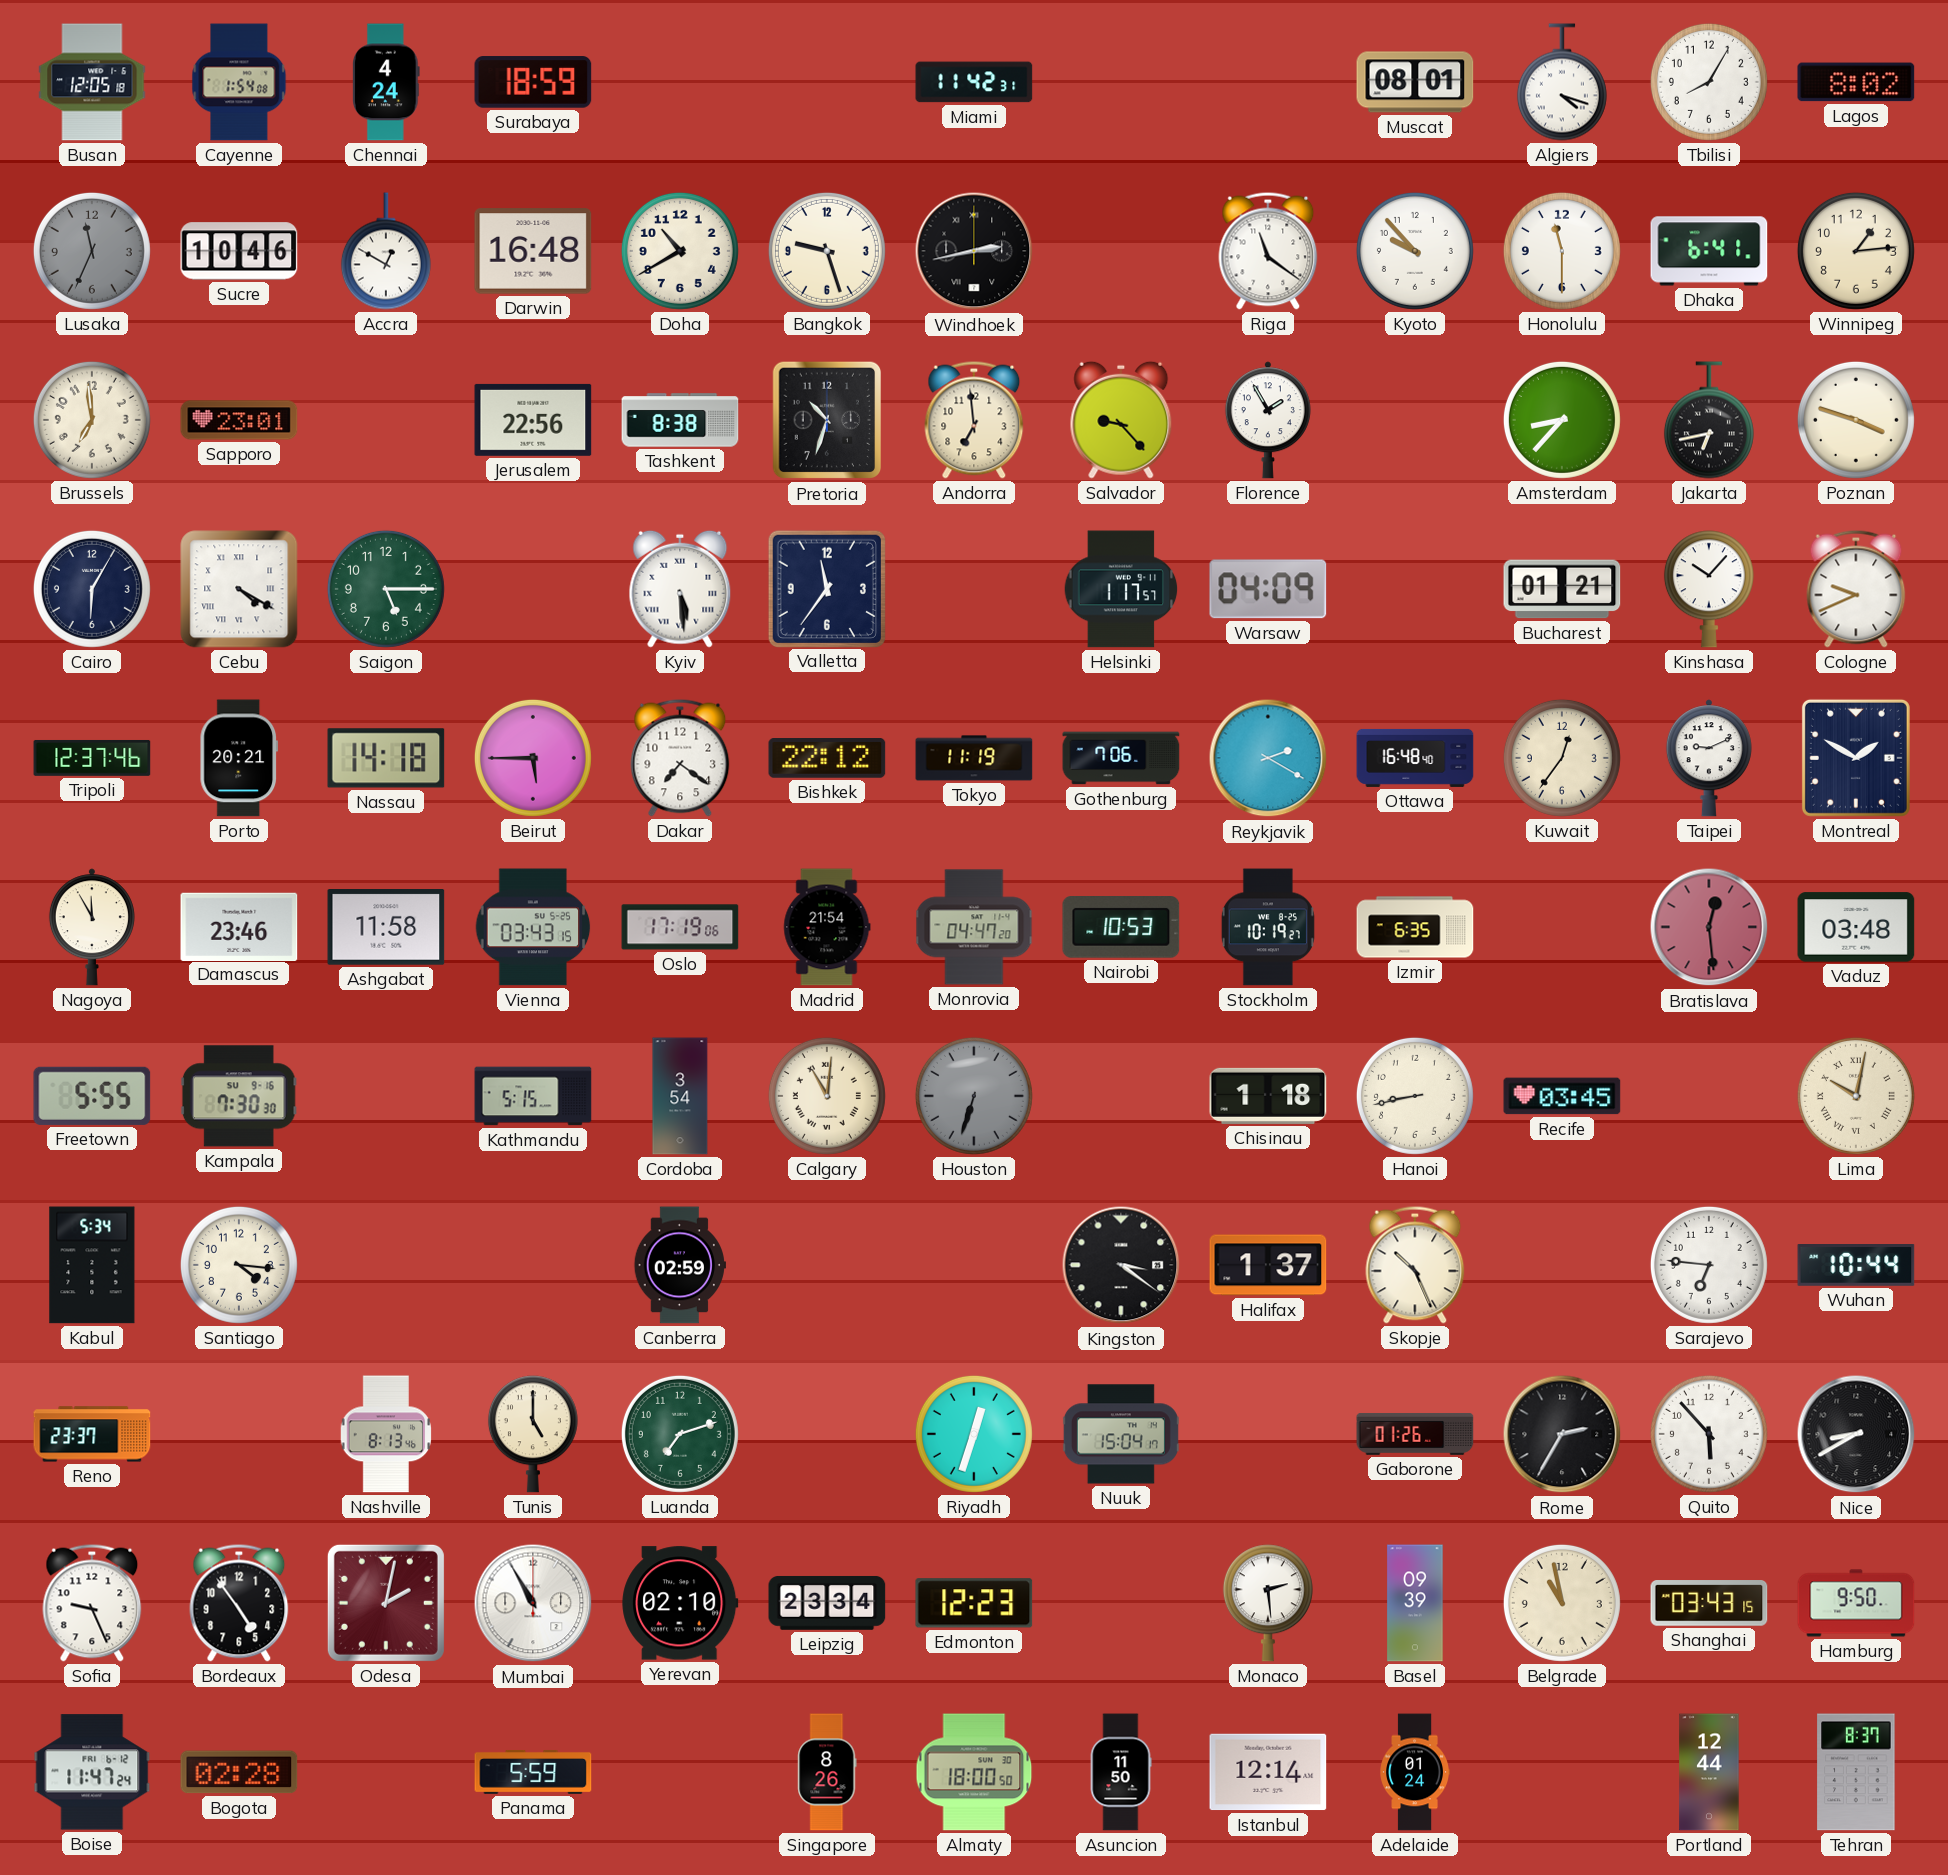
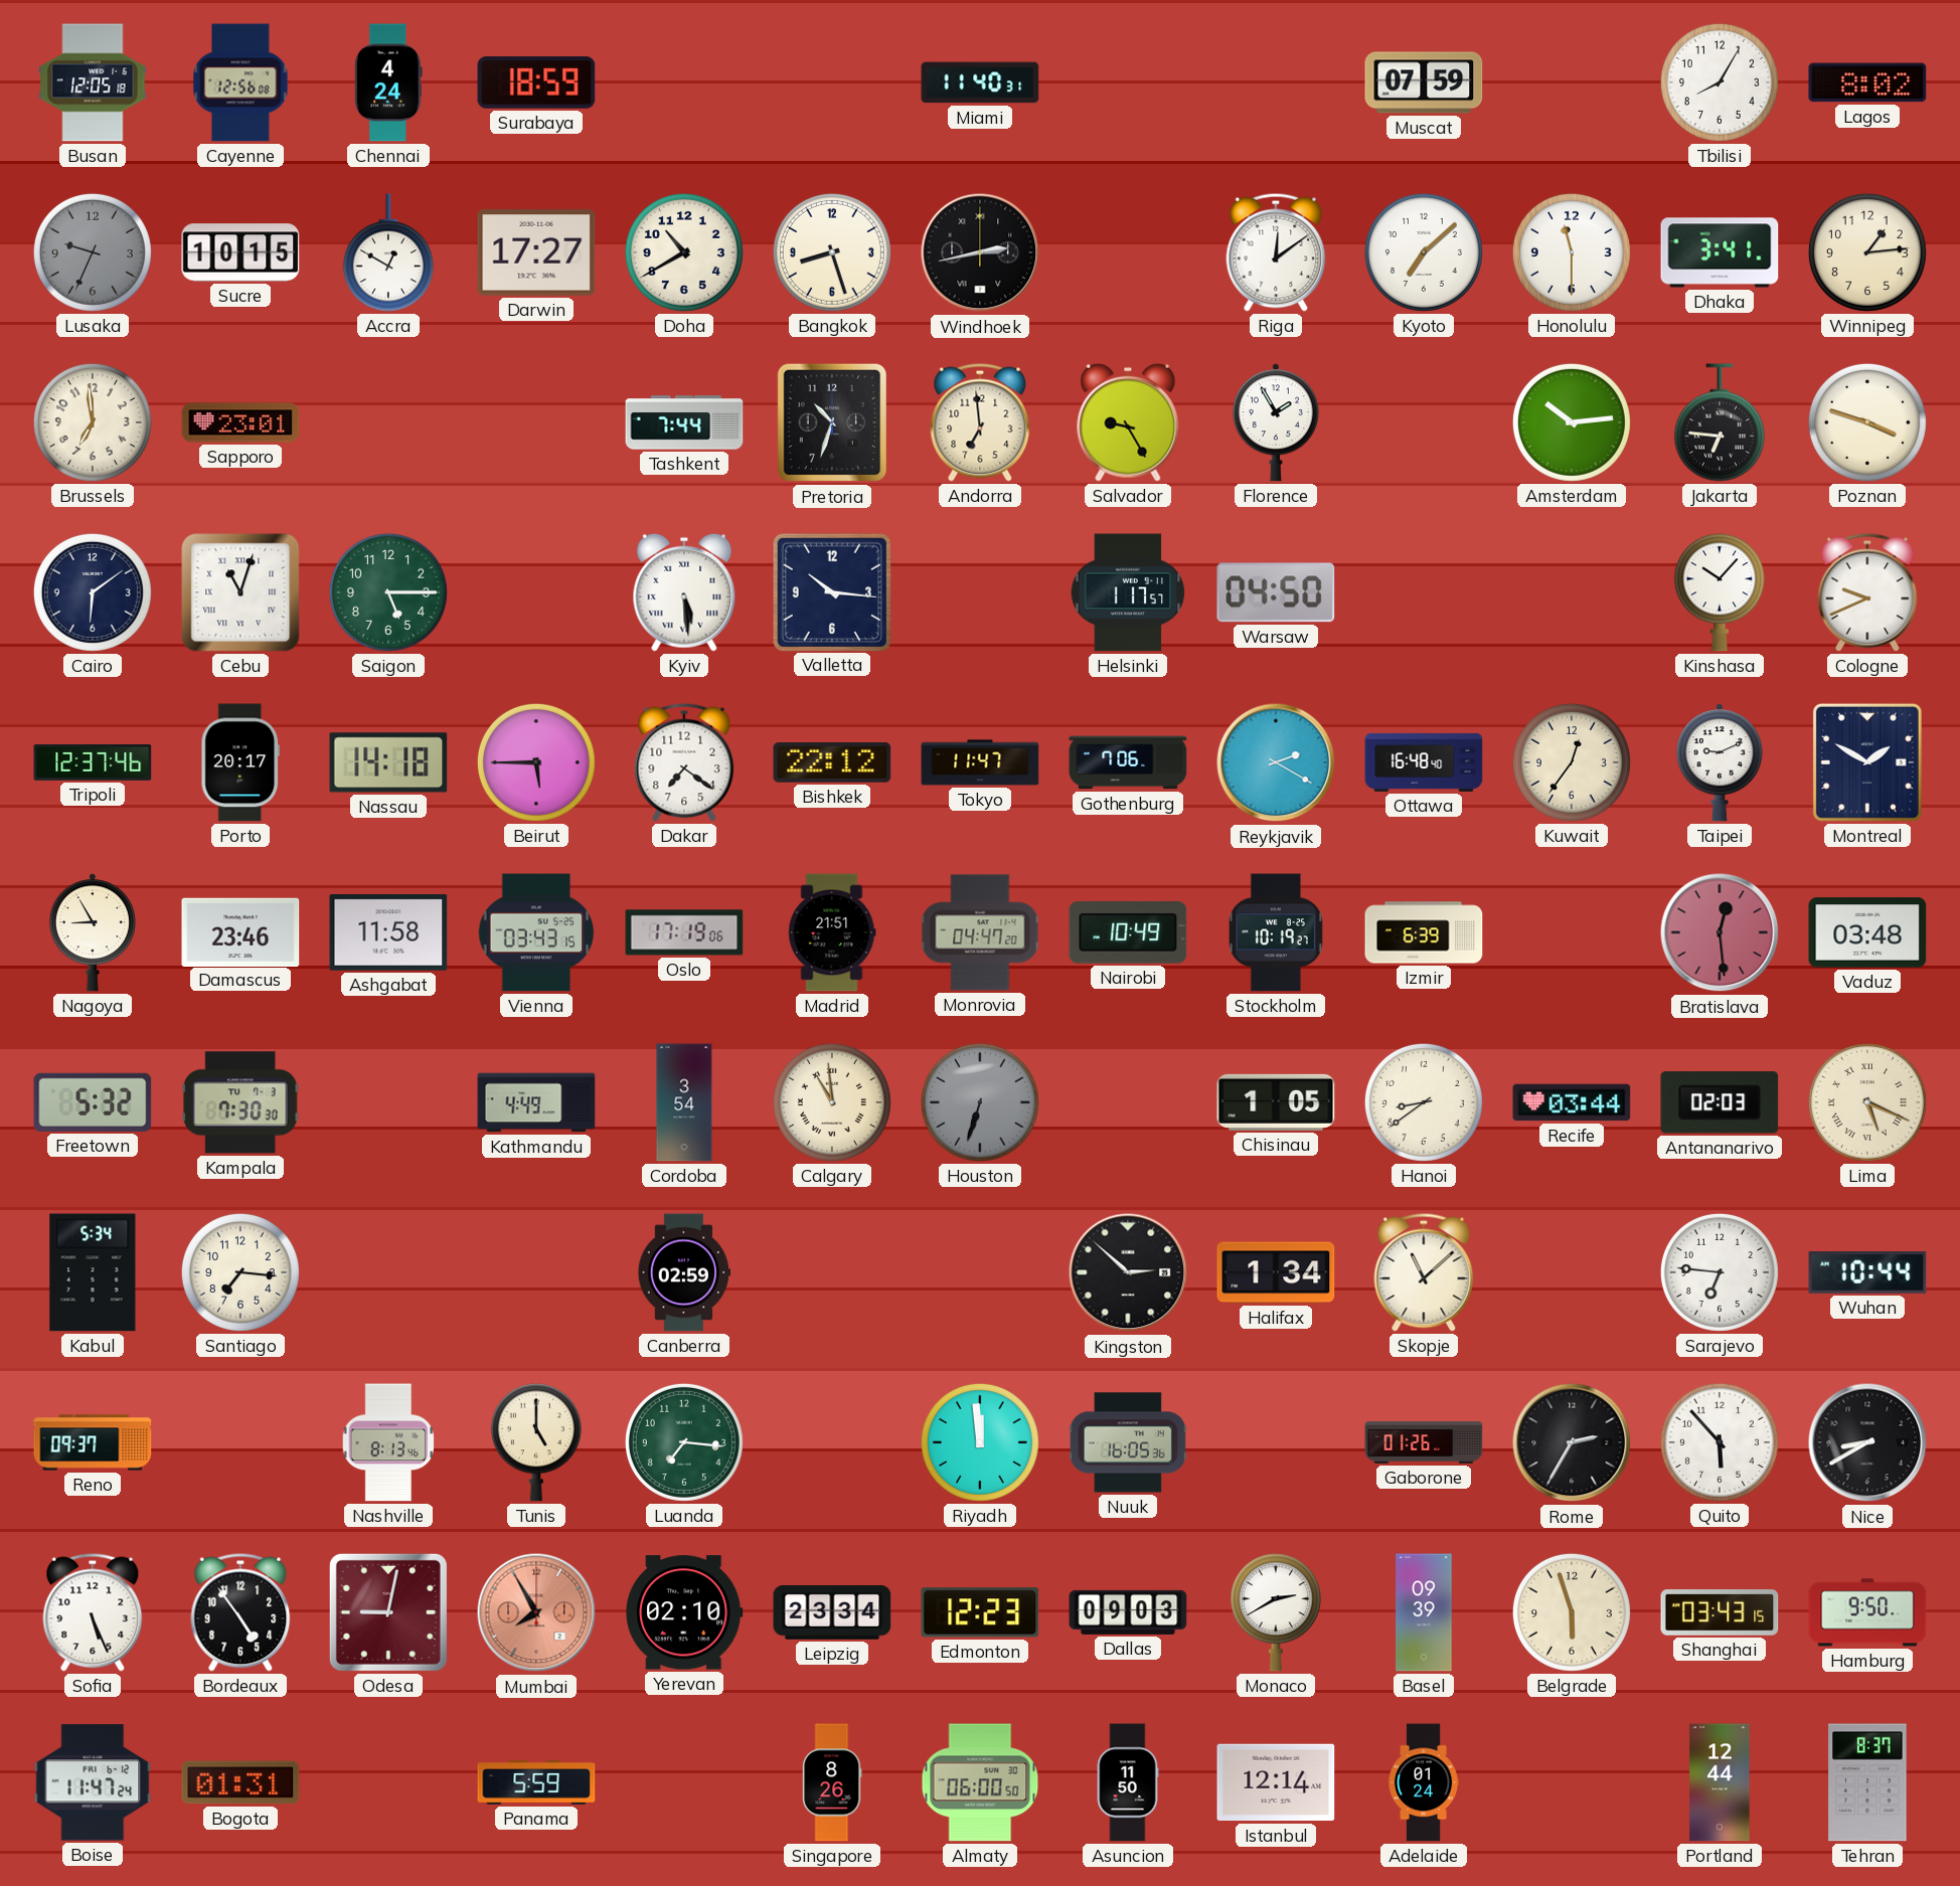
Cayenne: 1:54 -> 12:56
Miami: 11:42 -> 11:40
Muscat: 08:01 -> 07:59
Algiers: 4:18 -> none
Lusaka: 11:34 -> 9:34
Sucre: 10:46 -> 10:15
Darwin: 16:48 -> 17:27
Bangkok: 9:27 -> 8:27
Riga: 11:21 -> 12:09
Kyoto: 9:53 -> 7:08
Dhaka: 6:41 -> 3:41
Jerusalem: 22:56 -> none
Tashkent: 8:38 -> 7:44
Salvador: 9:23 -> 9:25
Amsterdam: 8:37 -> 10:14
Jakarta: 6:43 -> 6:46
Cairo: 6:05 -> 6:09
Cebu: 4:20 -> 11:03
Valletta: 11:36 -> 10:16
Warsaw: 04:09 -> 04:50
Bucharest: 01:21 -> none
Porto: 20:21 -> 20:17
Tokyo: 11:19 -> 11:47
Nagoya: 11:55 -> 8:55
Madrid: 21:54 -> 21:51
Nairobi: 10:53 -> 10:49
Izmir: 6:35 -> 6:39
Freetown: 5:55 -> 5:32
Kampala date: SU 9-16 -> TU 7-3
Kathmandu: 5:15 -> 4:49
Calgary: 11:01 -> 10:59
Chisinau: 1:18 -> 1:05
Hanoi: 8:43 -> 8:39
Recife: 03:45 -> 03:44
Antananarivo: none -> 02:03
Lima: 10:02 -> 5:19
Santiago: 4:16 -> 7:16
Kingston: 3:21 -> 2:52
Halifax: 1:37 -> 1:34
Skopje: 10:26 -> 11:08
Reno: 23:37 -> 09:37
Luanda: 7:12 -> 7:16
Riyadh: 12:33 -> 11:59
Nuuk: 15:04 -> 16:05
Sofia: 9:26 -> 5:26
Odesa: 2:02 -> 9:02
Mumbai: 10:55 -> 7:55
Mumbai dial: white -> salmon
Dallas: none -> 09:03
Monaco: 2:29 -> 2:40
Belgrade: 10:58 -> 5:57
Bogota: 02:28 -> 01:31
Almaty: 18:00 -> 06:00
